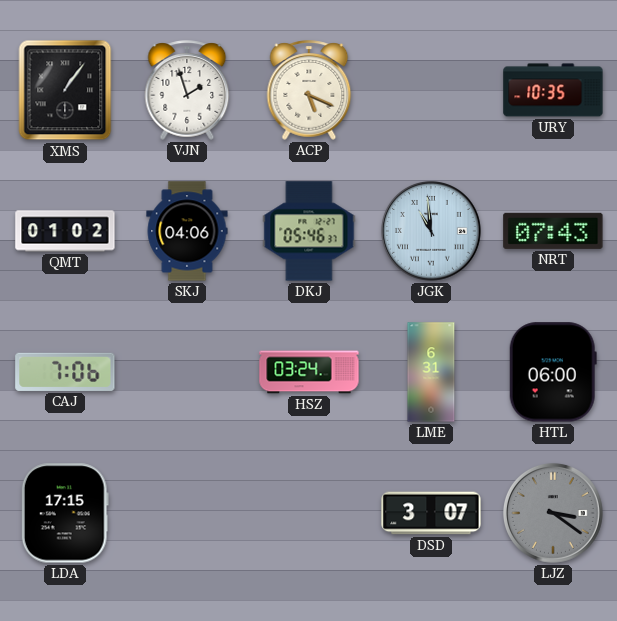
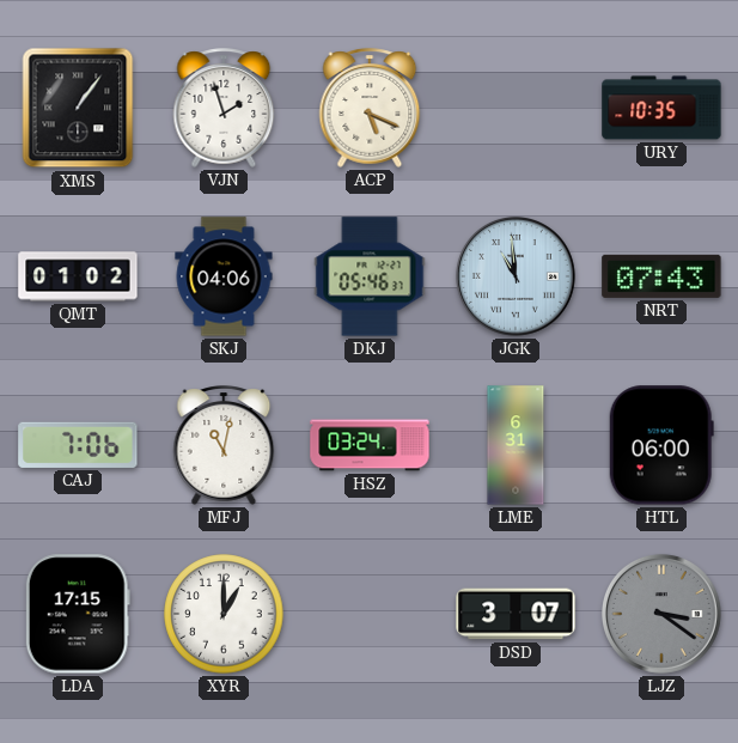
MFJ: none -> 11:02
XYR: none -> 1:00
